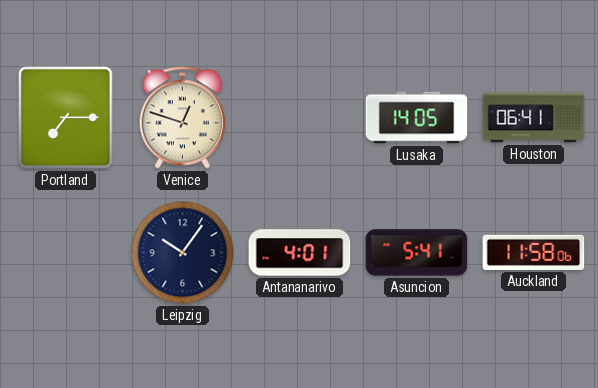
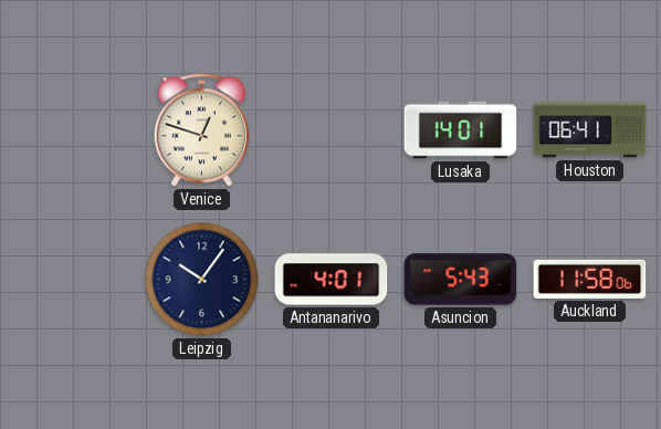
Portland: 7:15 -> none
Lusaka: 14:05 -> 14:01
Asuncion: 5:41 -> 5:43
